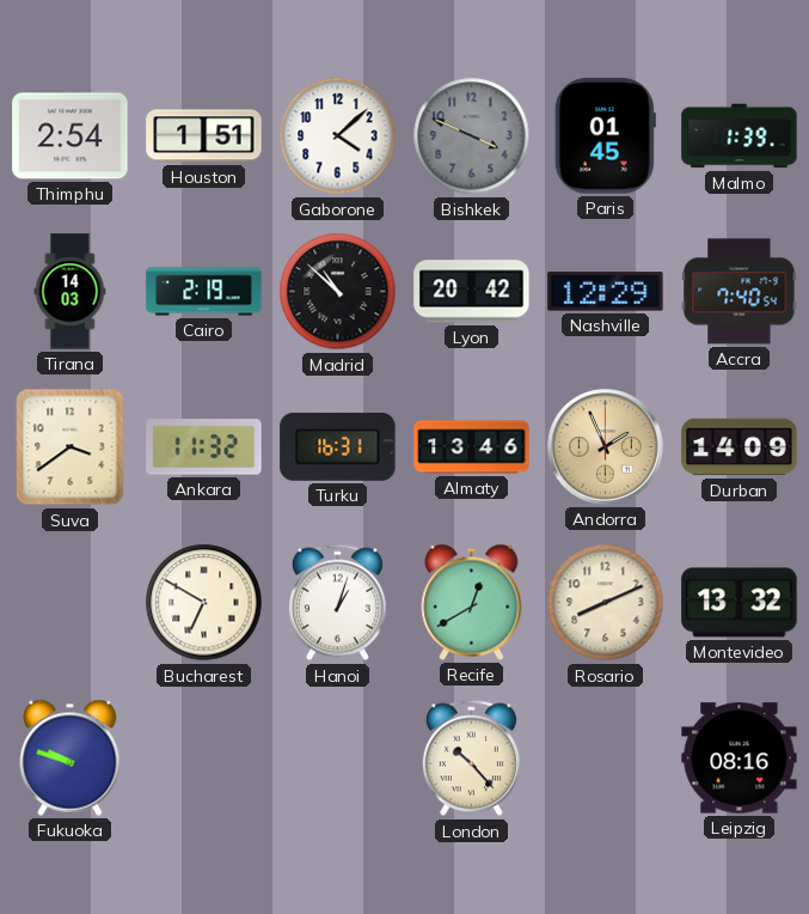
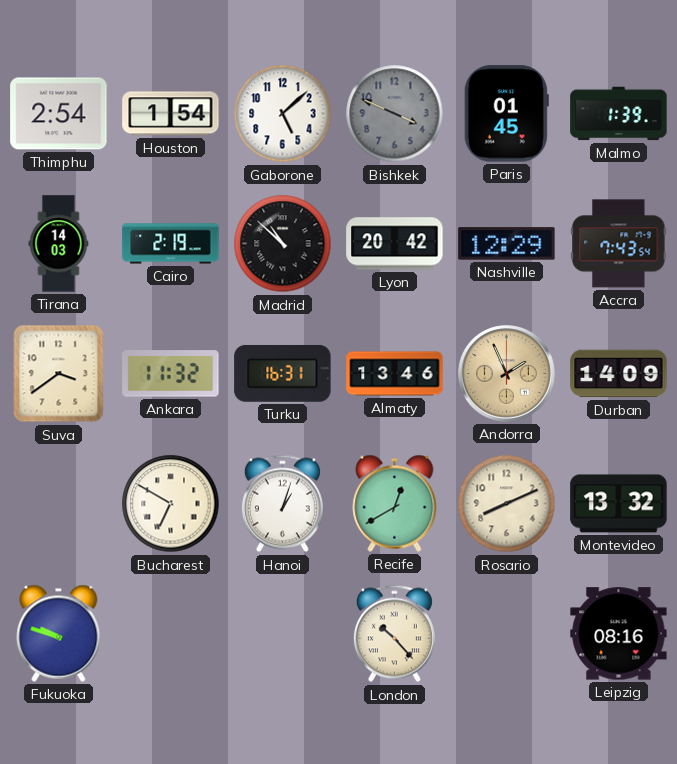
Houston: 1:51 -> 1:54
Gaborone: 4:08 -> 5:08
Accra: 7:40 -> 7:43
